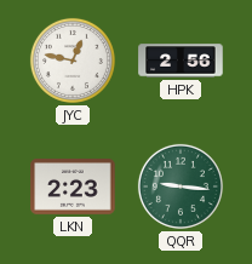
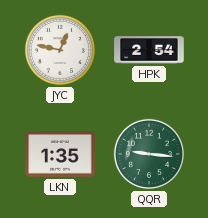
HPK: 2:56 -> 2:54
LKN: 2:23 -> 1:35
